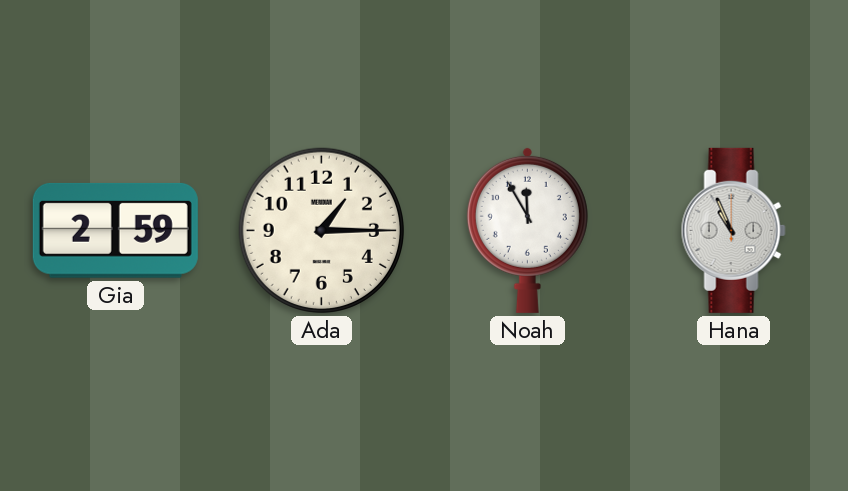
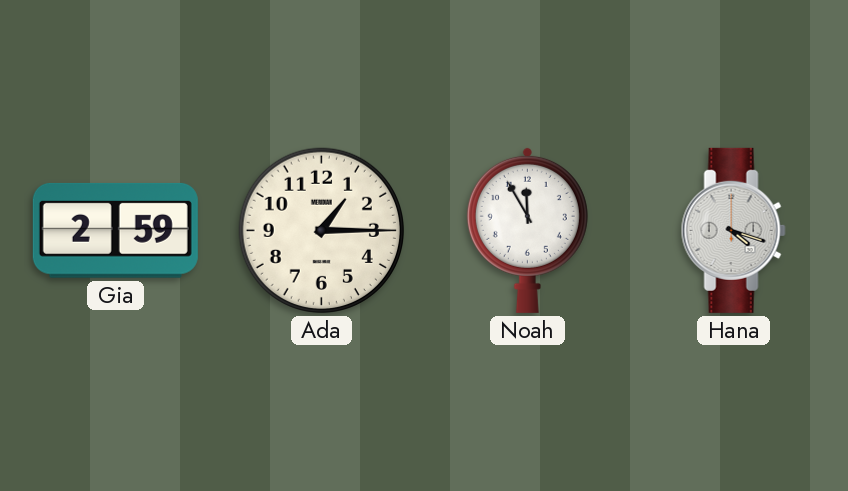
Hana: 10:56 -> 4:18
